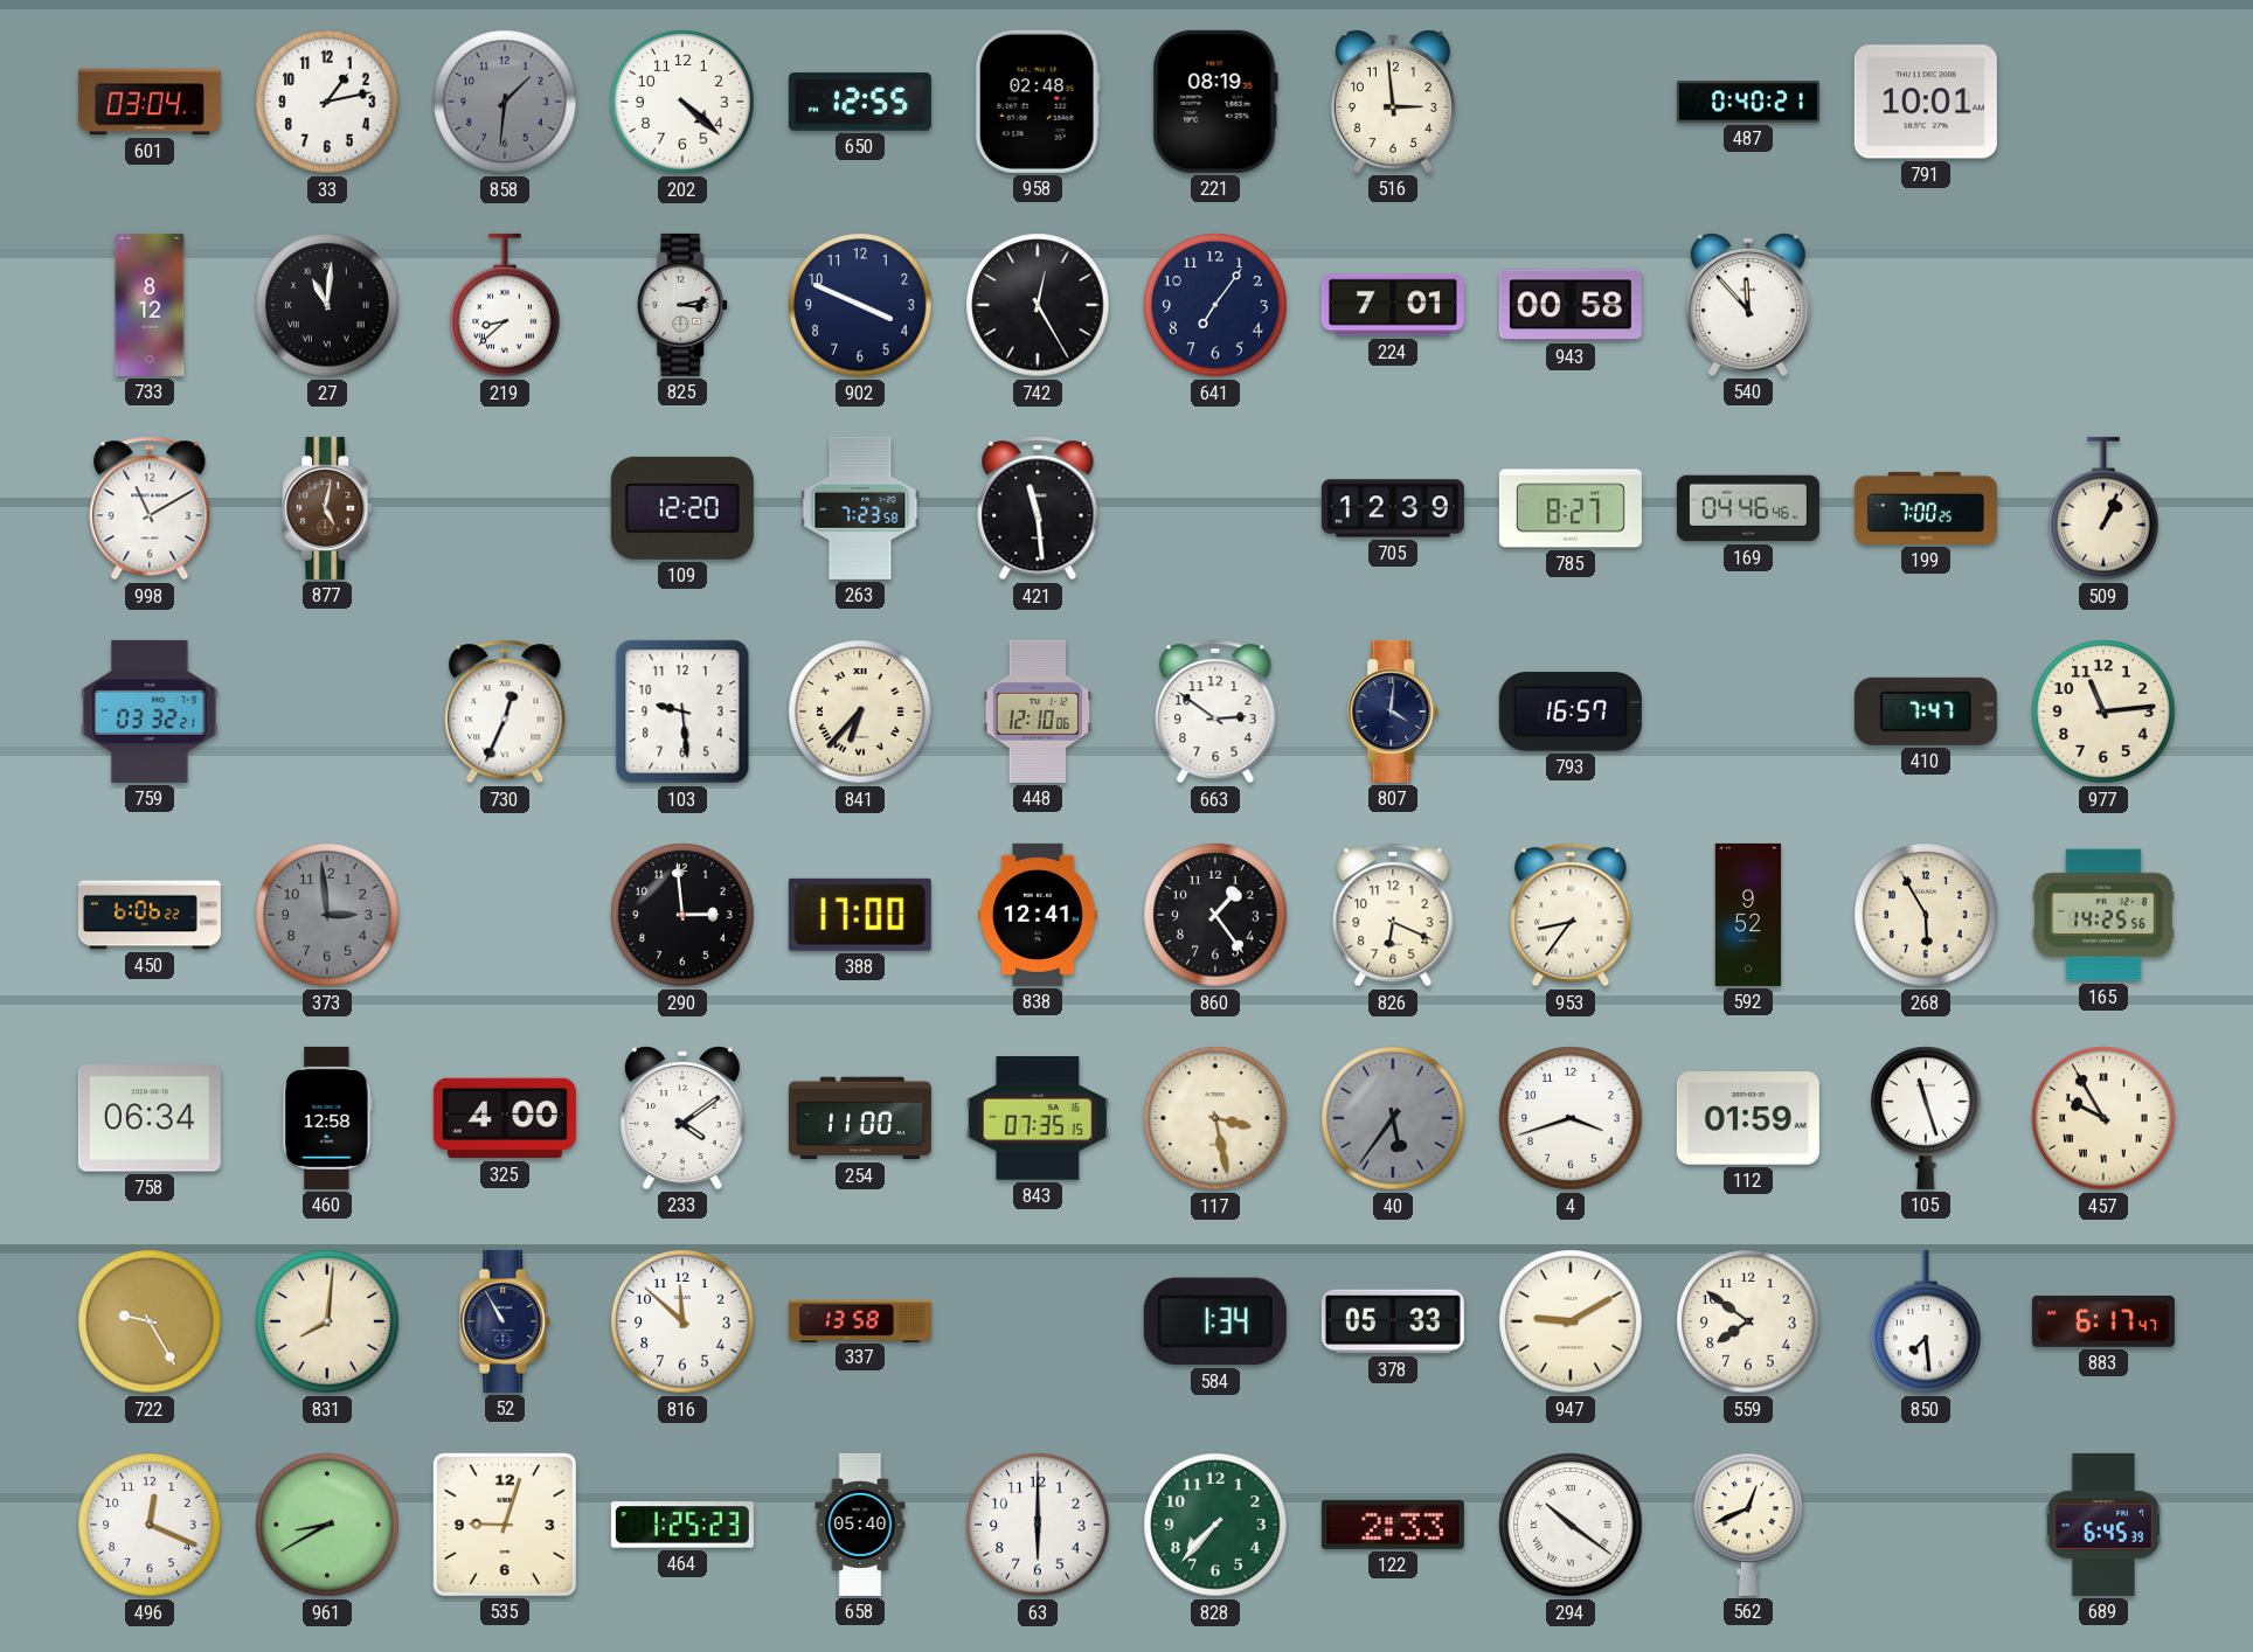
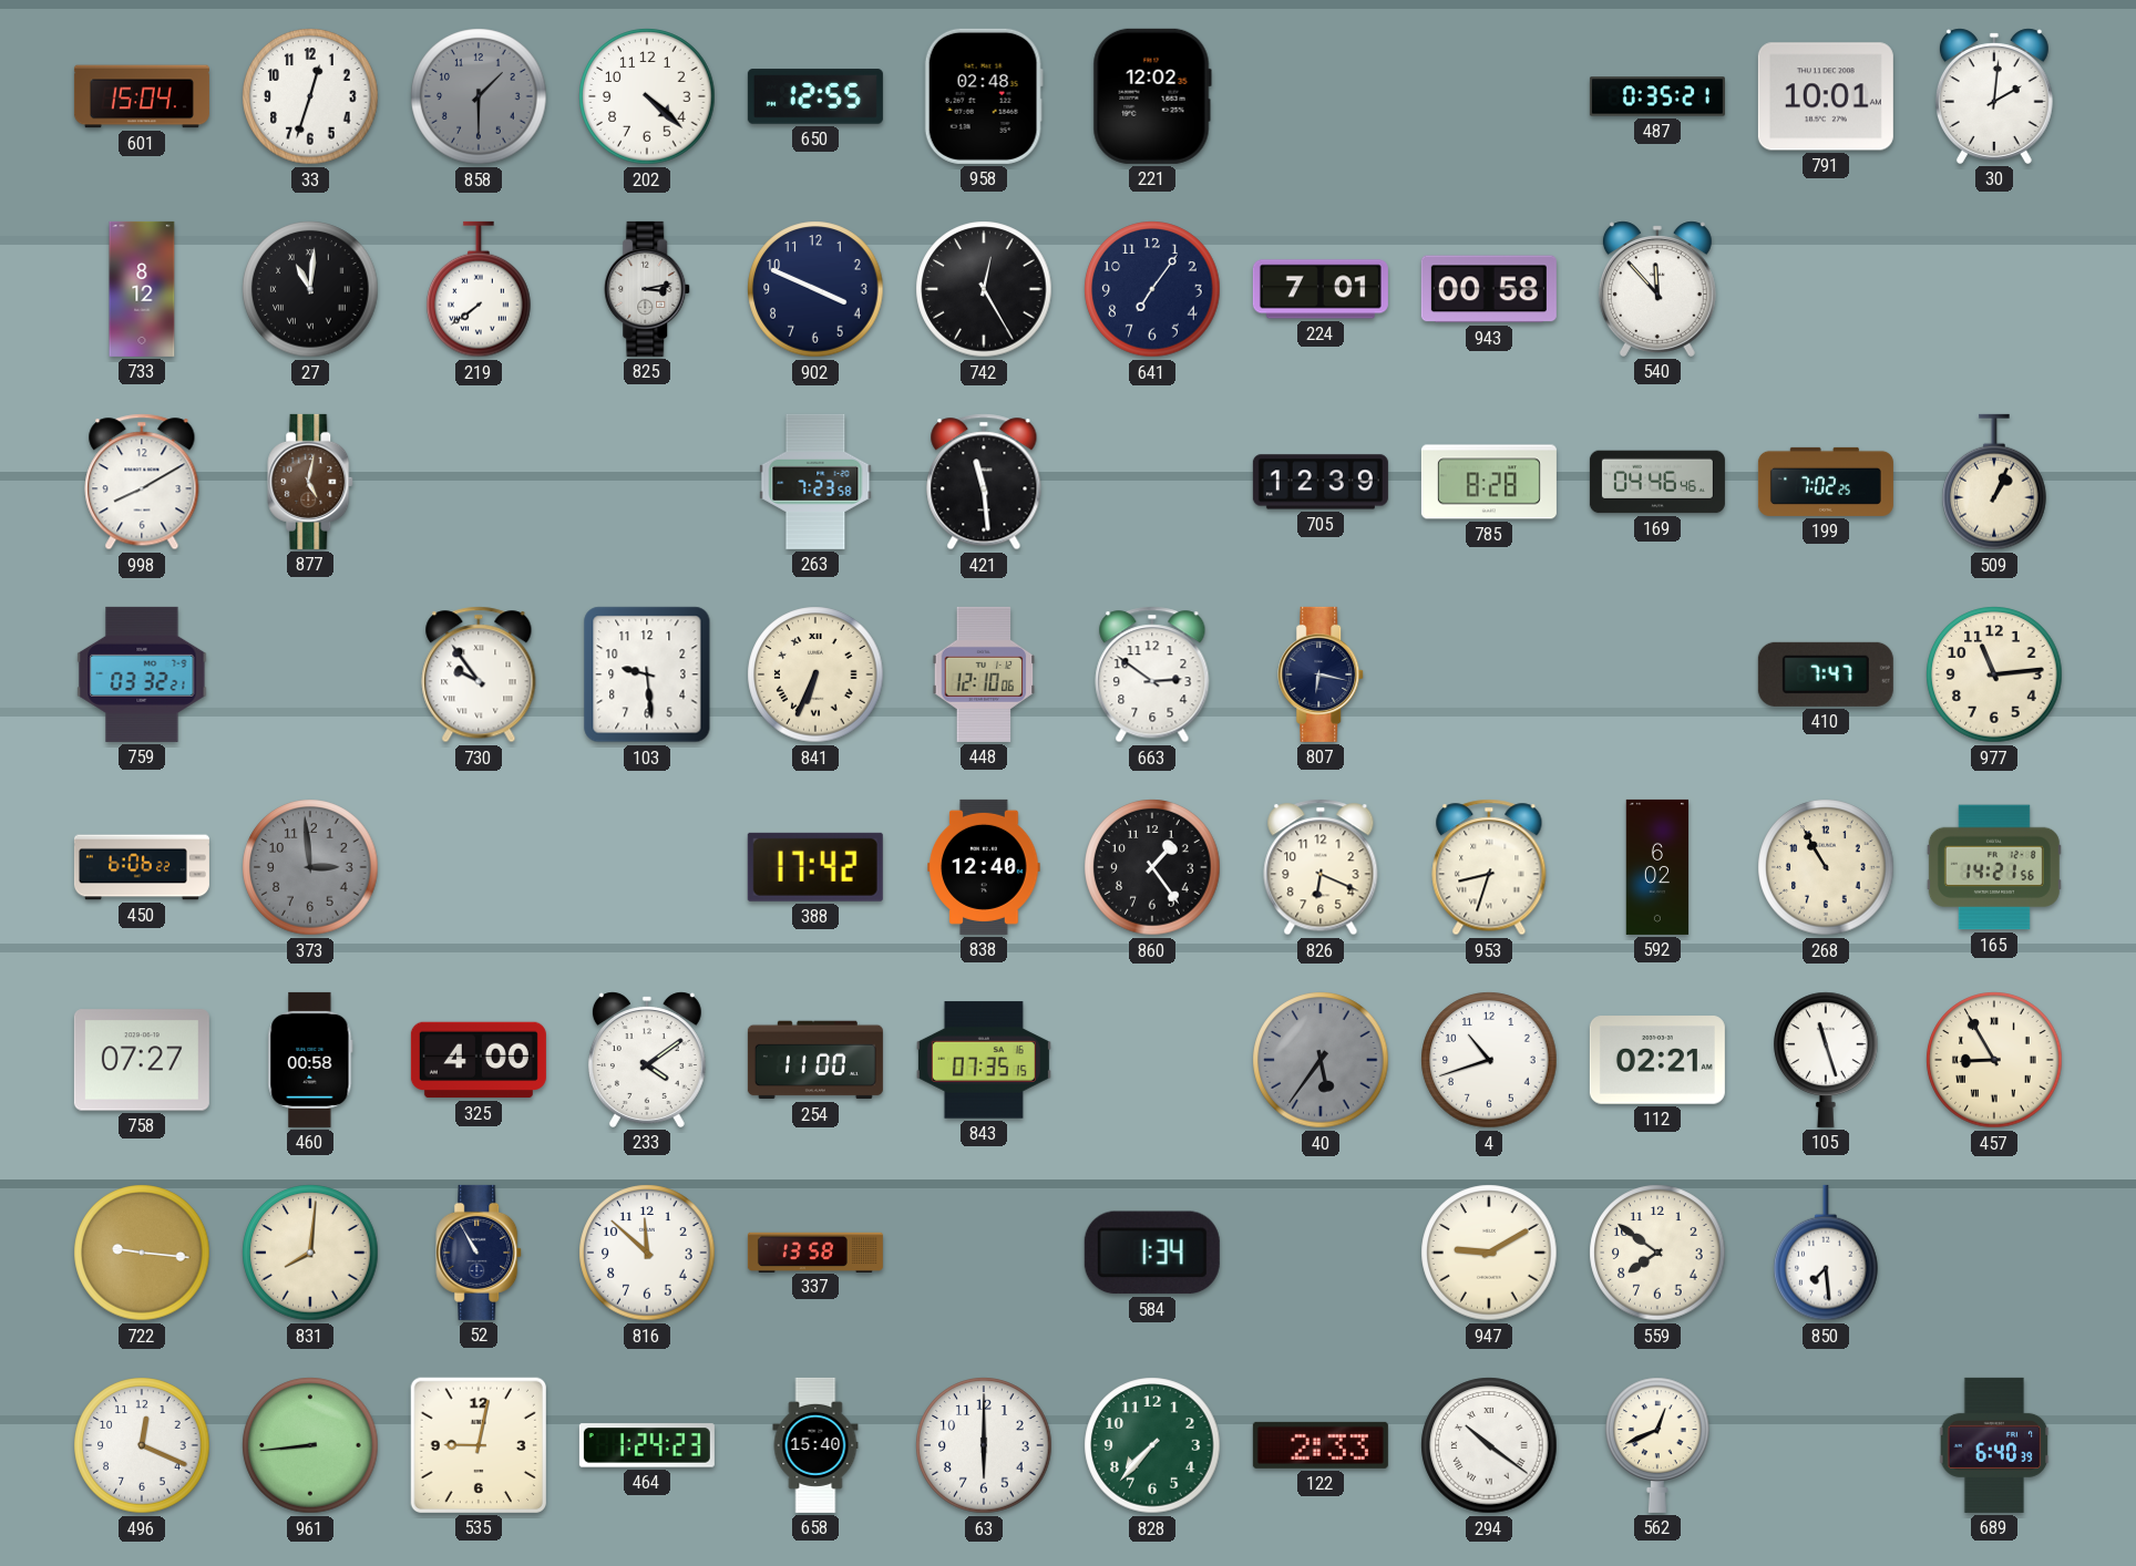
601: 03:04 -> 15:04
33: 1:13 -> 12:33
858: 1:31 -> 1:30
221: 08:19 -> 12:02
516: 2:59 -> none
487: 0:40 -> 0:35
30: none -> 2:01
219: 8:38 -> 7:39
998: 11:10 -> 8:10
109: 12:20 -> none
785: 8:27 -> 8:28
199: 7:00 -> 7:02
730: 12:34 -> 9:54
841: 6:37 -> 6:34
807: 4:01 -> 6:17
793: 16:57 -> none
290: 2:59 -> none
388: 17:00 -> 17:42
838: 12:41 -> 12:40
953: 8:36 -> 8:33
592: 9:52 -> 6:02
268: 5:55 -> 10:55
165: 14:25 -> 14:21
758: 06:34 -> 07:27
460: 12:58 -> 00:58
117: 3:28 -> none
4: 3:42 -> 10:42
112: 01:59 -> 02:21
457: 9:55 -> 8:55
722: 9:25 -> 9:16
378: 05:33 -> none
883: 6:17 -> none
961: 8:40 -> 8:44
535: 9:03 -> 9:02
464: 1:25 -> 1:24
658: 05:40 -> 15:40
689: 6:45 -> 6:40
